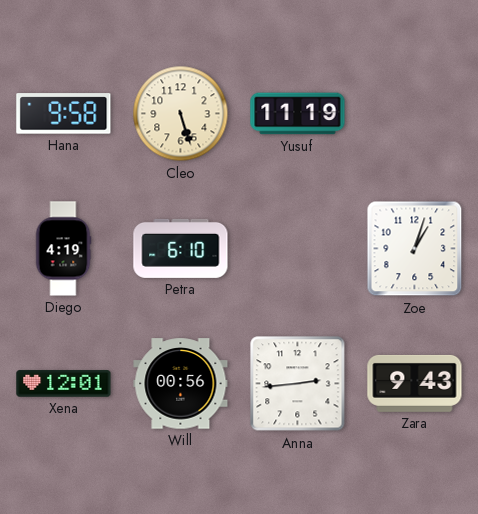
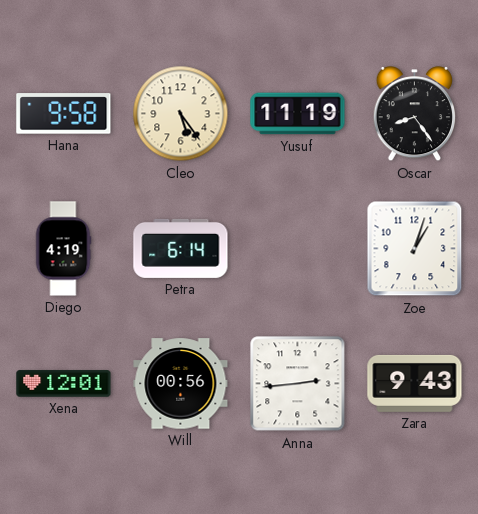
Cleo: 5:27 -> 5:24
Oscar: none -> 8:24
Petra: 6:10 -> 6:14
